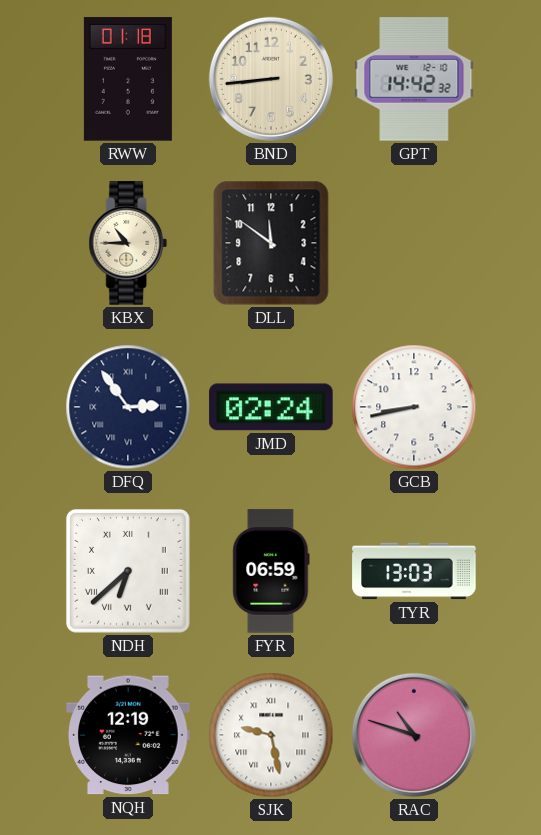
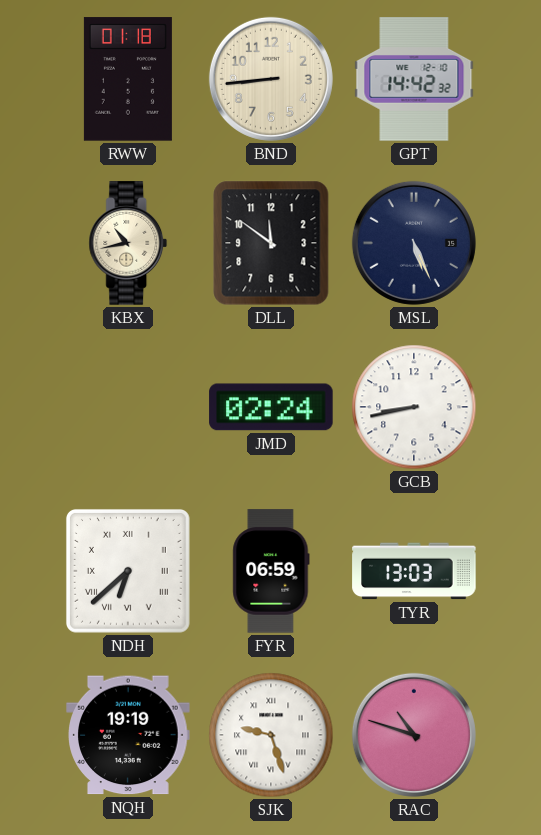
KBX: 10:45 -> 10:43
MSL: none -> 5:26
DFQ: 2:54 -> none
NQH: 12:19 -> 19:19
SJK: 9:28 -> 9:27
